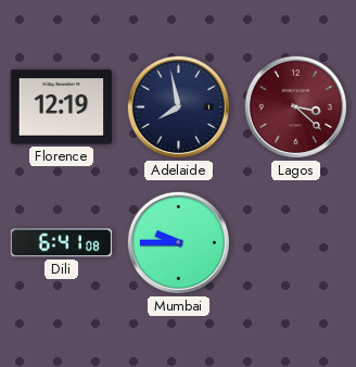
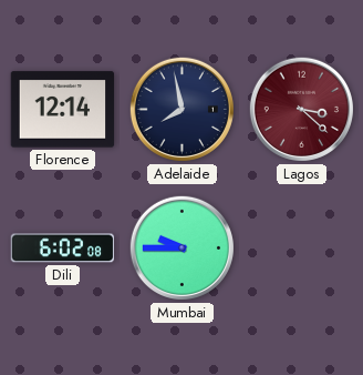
Florence: 12:19 -> 12:14
Dili: 6:41 -> 6:02
